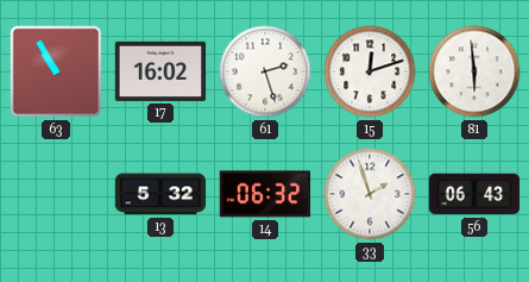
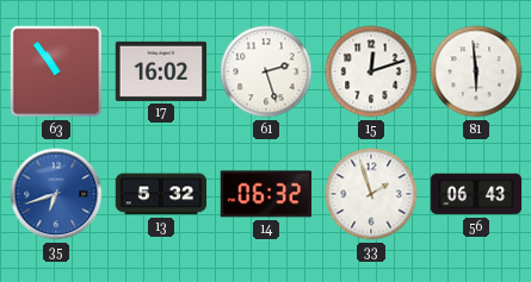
63: 10:55 -> 10:54
35: none -> 6:42
